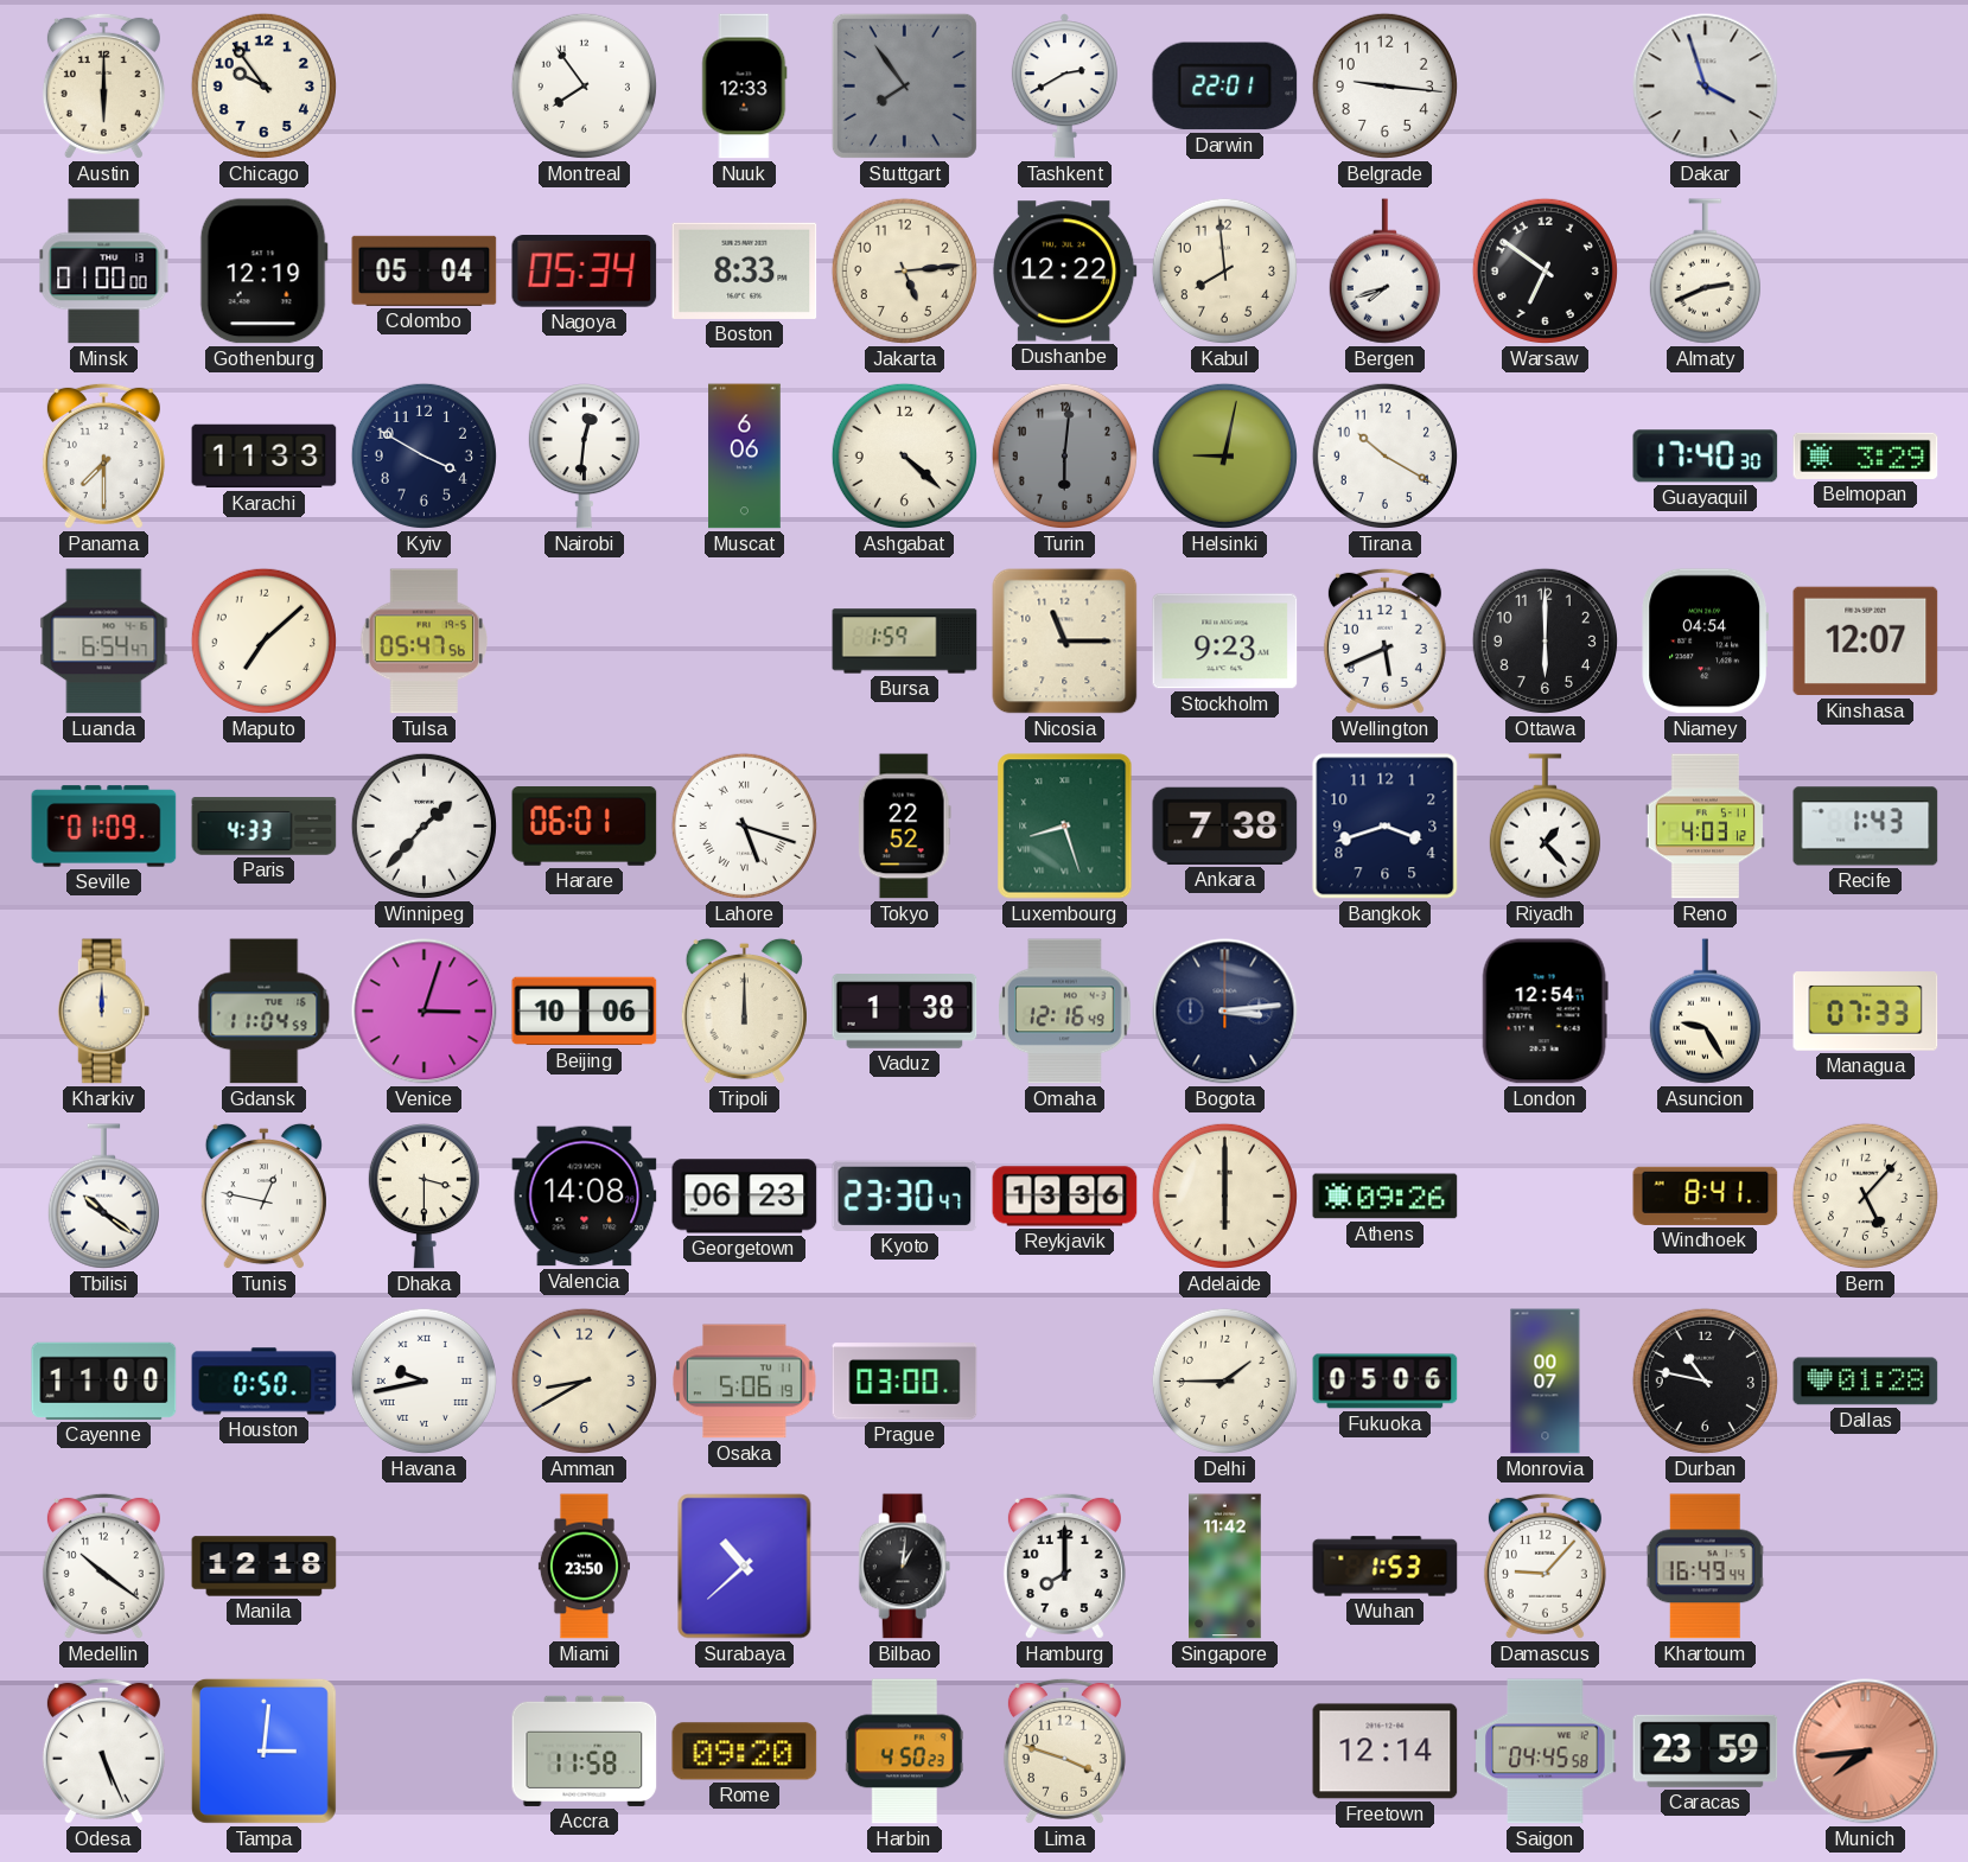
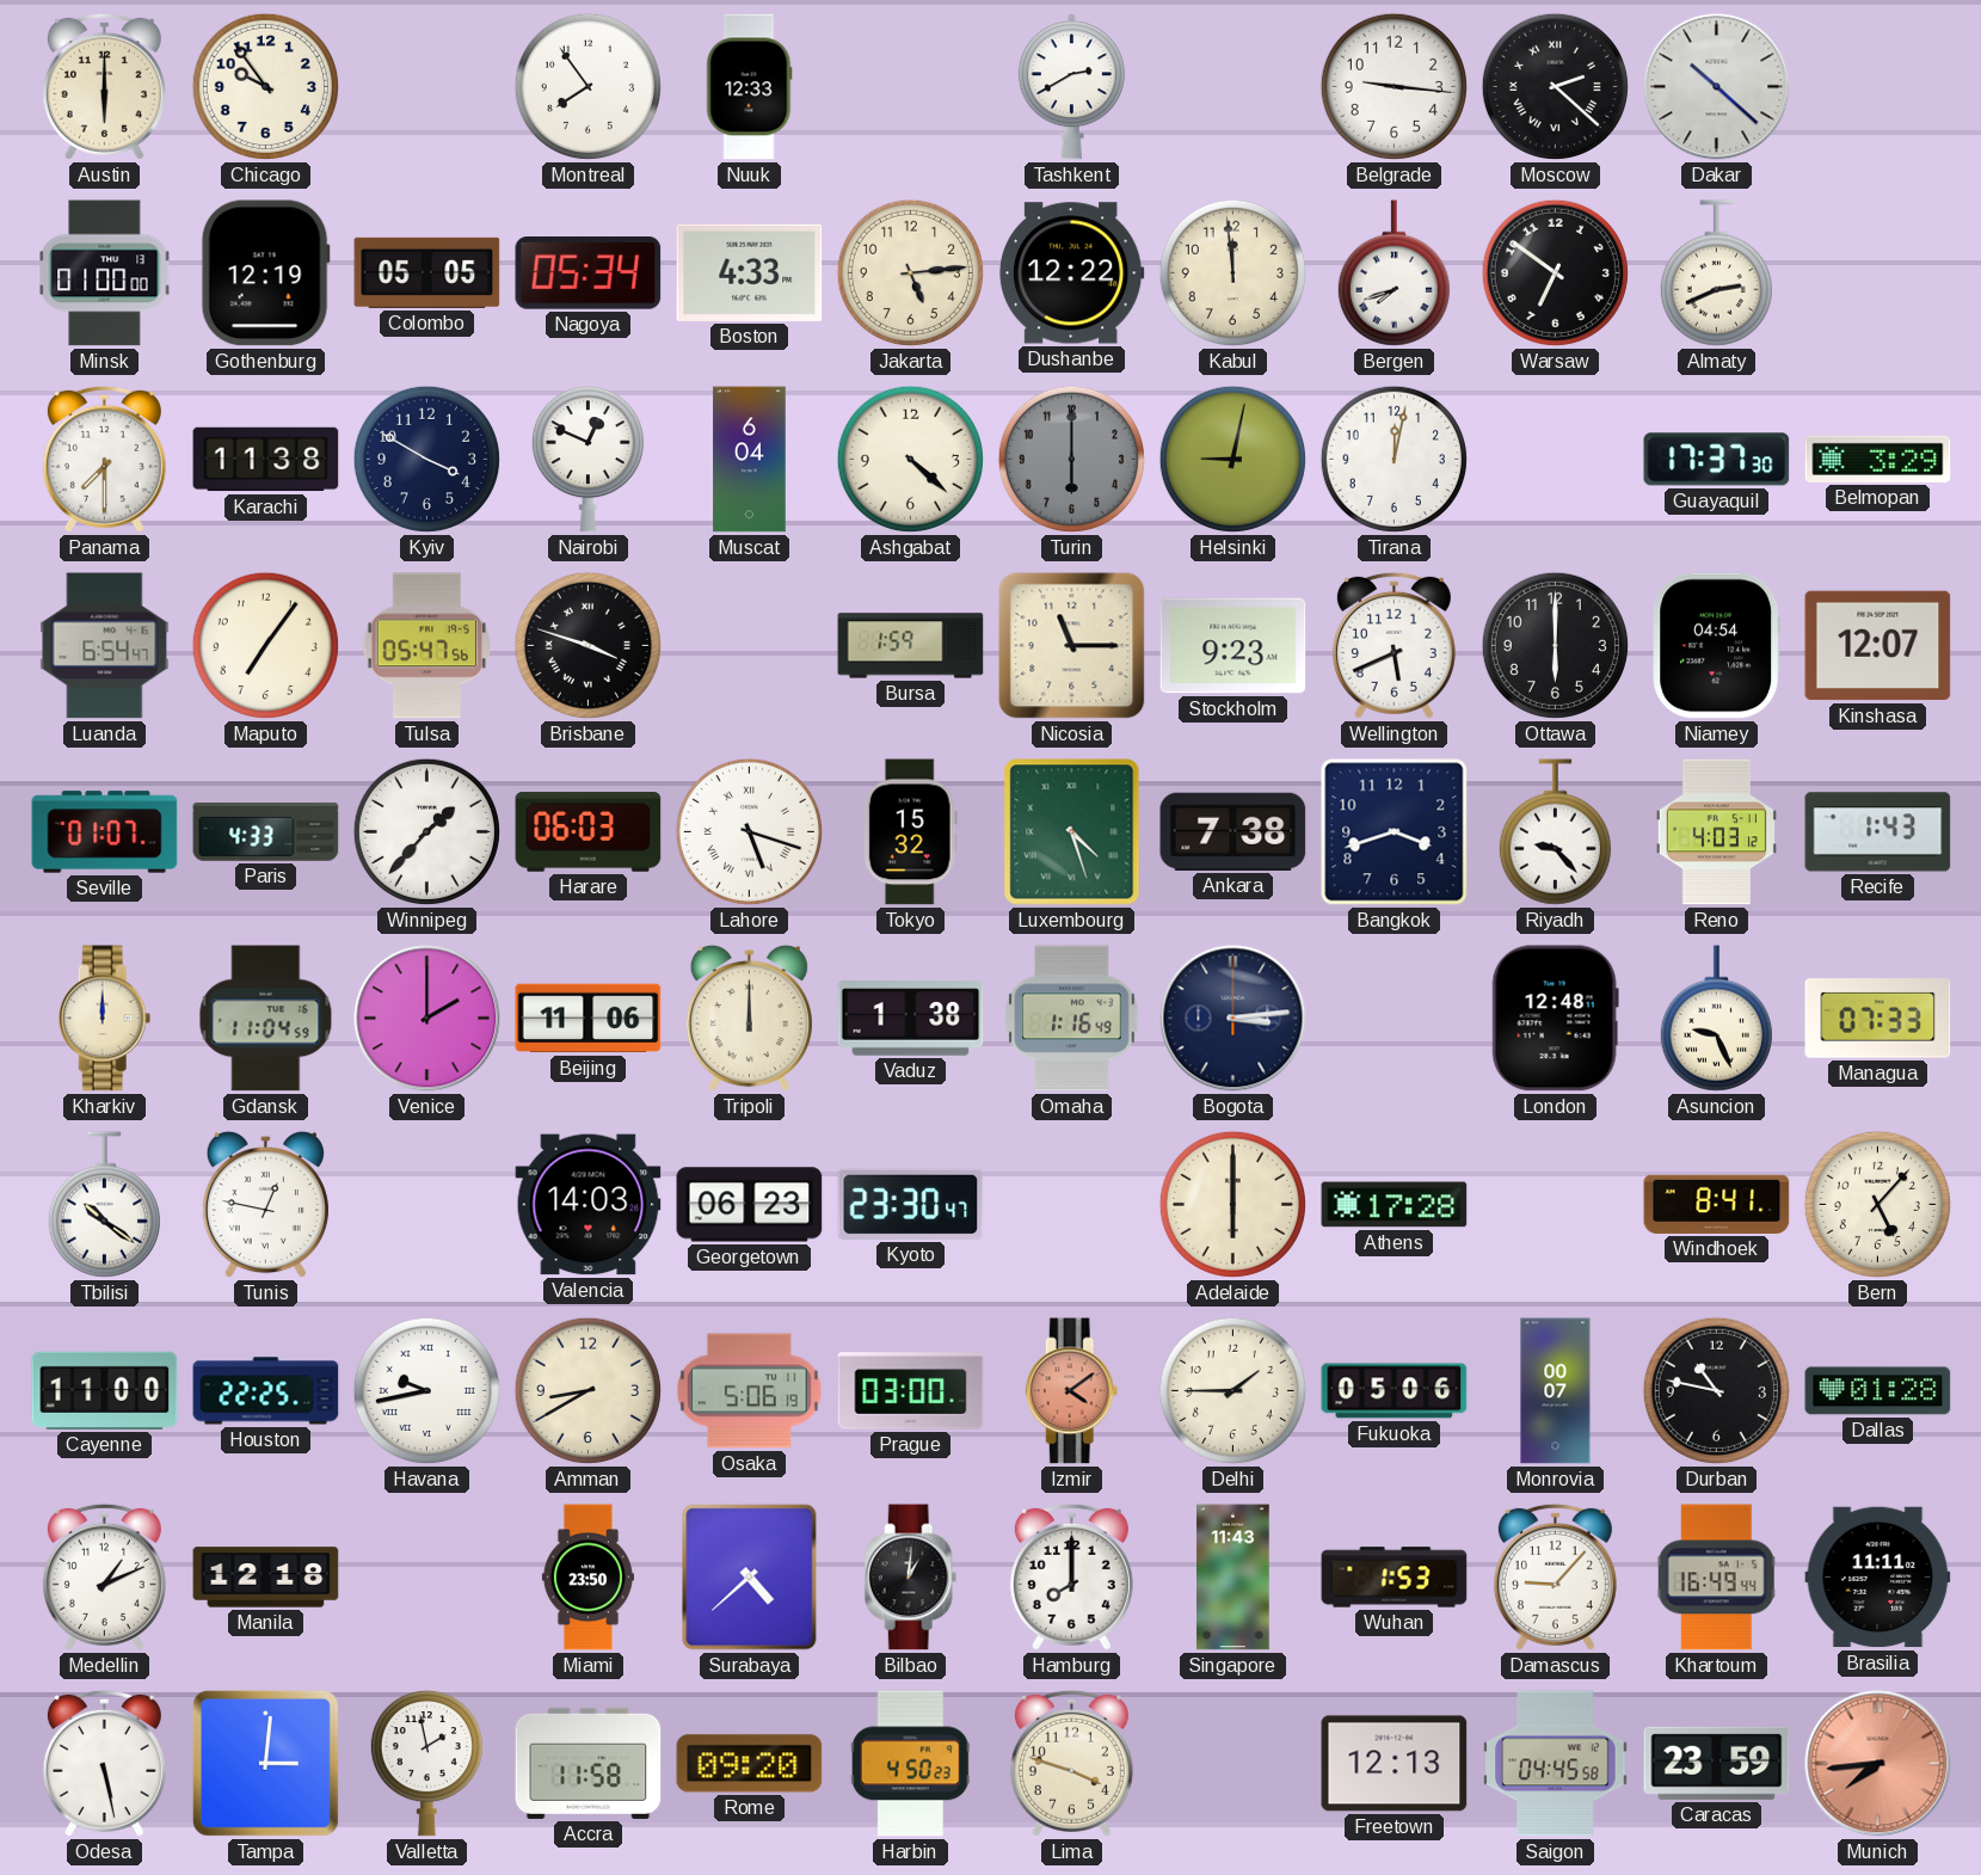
Stuttgart: 7:54 -> none
Darwin: 22:01 -> none
Moscow: none -> 2:22
Dakar: 3:57 -> 10:22
Colombo: 05:04 -> 05:05
Boston: 8:33 -> 4:33
Kabul: 7:59 -> 11:59
Karachi: 11:33 -> 11:38
Nairobi: 12:31 -> 12:49
Muscat: 6:06 -> 6:04
Turin: 6:01 -> 6:00
Tirana: 10:20 -> 12:02
Guayaquil: 17:40 -> 17:37
Maputo: 7:08 -> 7:06
Brisbane: none -> 3:48
Seville: 01:09 -> 01:07
Harare: 06:01 -> 06:03
Tokyo: 22:52 -> 15:32
Luxembourg: 8:27 -> 4:27
Riyadh: 1:23 -> 9:23
Venice: 3:03 -> 2:00
Beijing: 10:06 -> 11:06
Omaha: 12:16 -> 1:16
London: 12:54 -> 12:48
Asuncion: 9:25 -> 9:26
Dhaka: 3:30 -> none
Valencia: 14:08 -> 14:03
Reykjavik: 13:36 -> none
Athens: 09:26 -> 17:28
Houston: 0:50 -> 22:25
Izmir: none -> 4:09
Medellin: 10:21 -> 1:11
Surabaya: 10:38 -> 4:38
Singapore: 11:42 -> 11:43
Brasilia: none -> 11:11
Odesa: 5:26 -> 5:28
Valletta: none -> 1:58
Freetown: 12:14 -> 12:13
